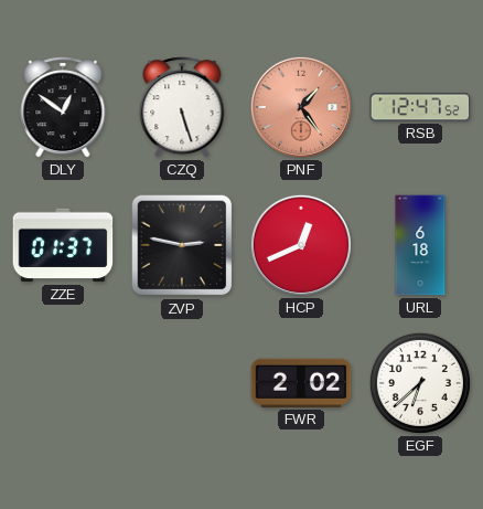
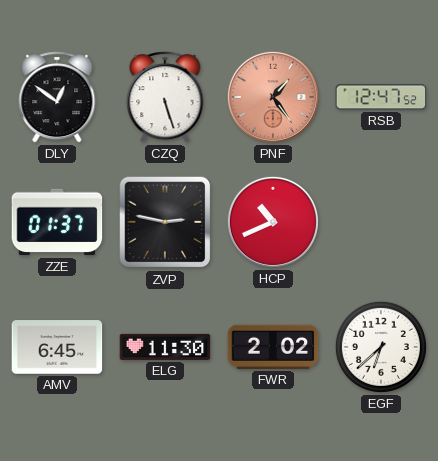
HCP: 12:41 -> 10:41
URL: 6:18 -> none
AMV: none -> 6:45
ELG: none -> 11:30
